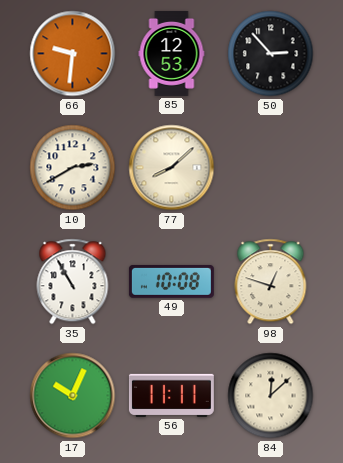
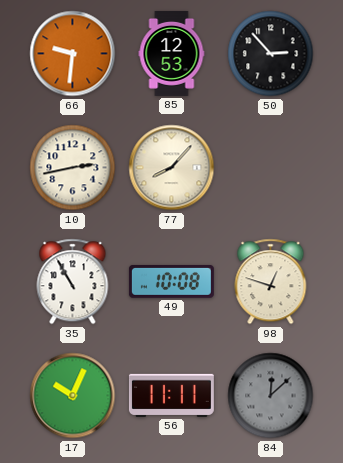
10: 2:40 -> 2:43
77: 8:08 -> 8:07
84 dial: cream -> grey
